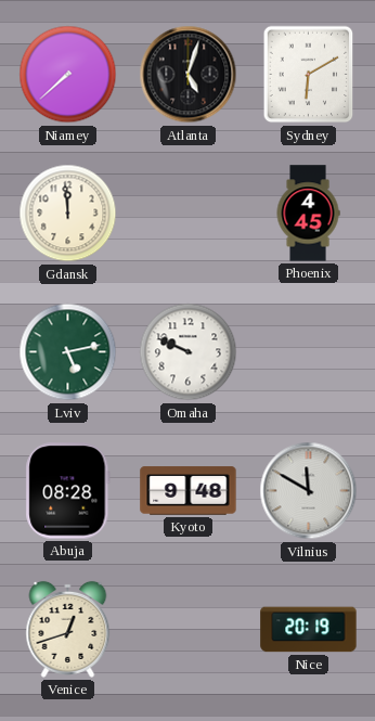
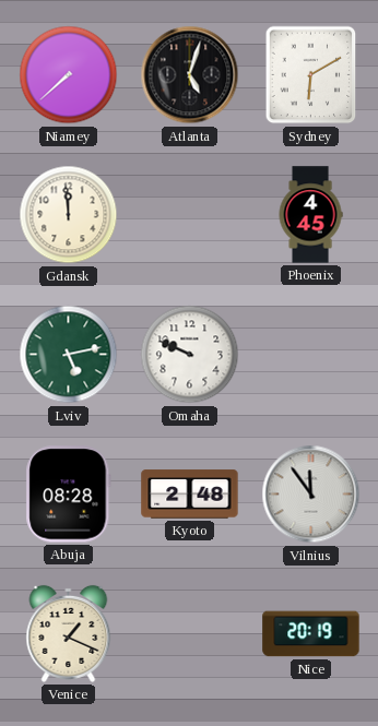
Kyoto: 9:48 -> 2:48
Vilnius: 11:50 -> 11:54
Venice: 12:42 -> 1:19
